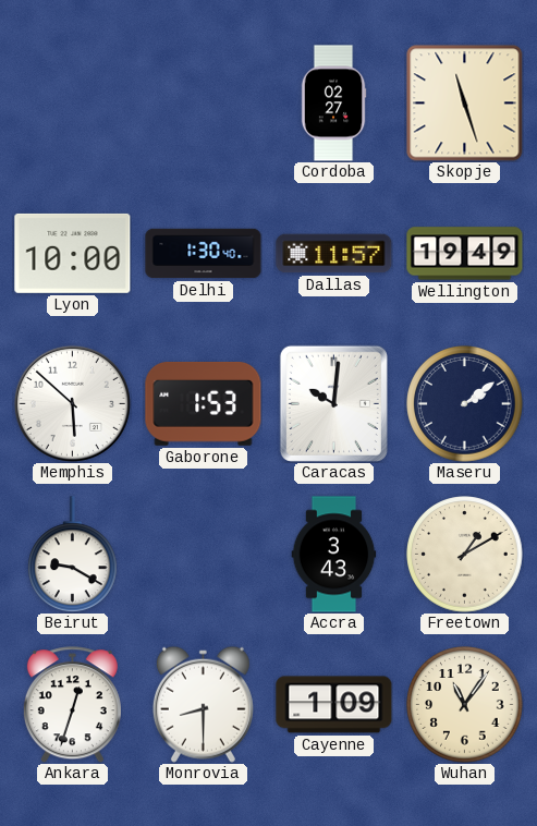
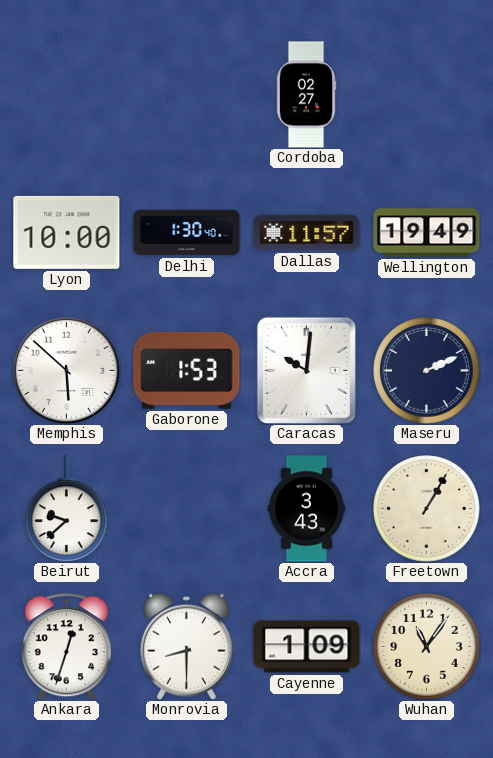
Skopje: 11:27 -> none
Maseru: 2:09 -> 2:11
Beirut: 9:20 -> 9:38
Freetown: 1:10 -> 1:05
